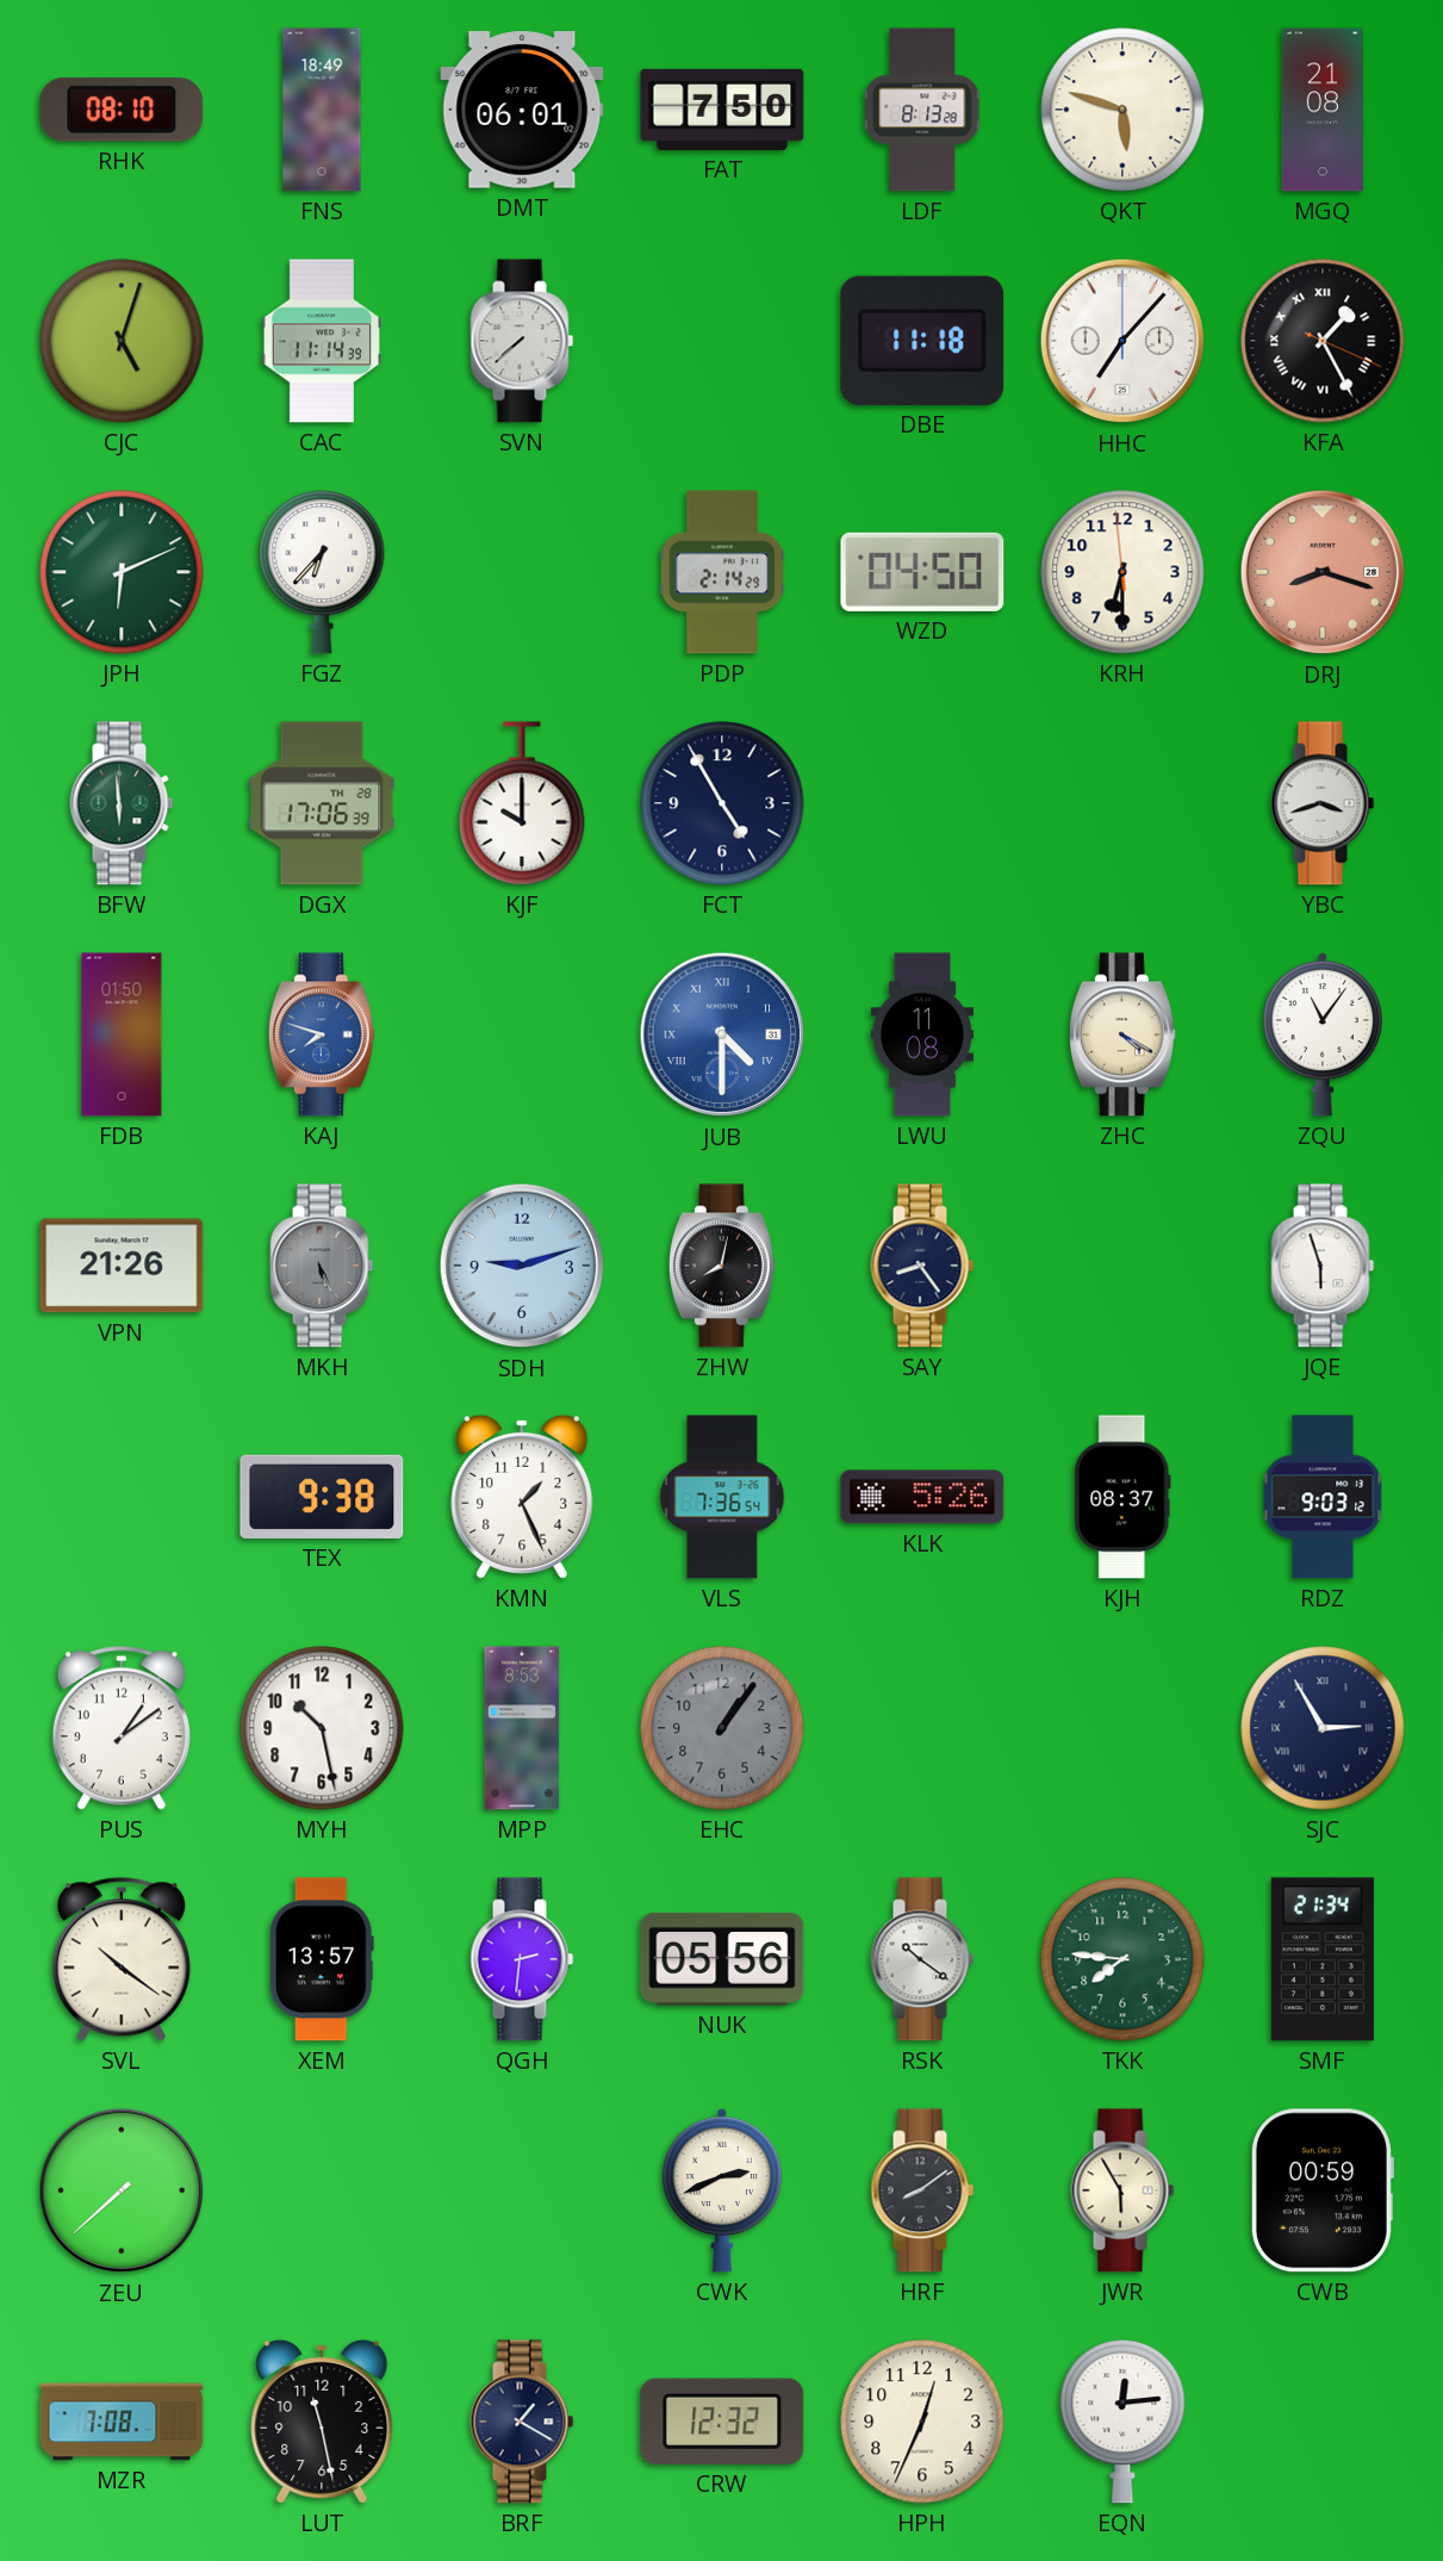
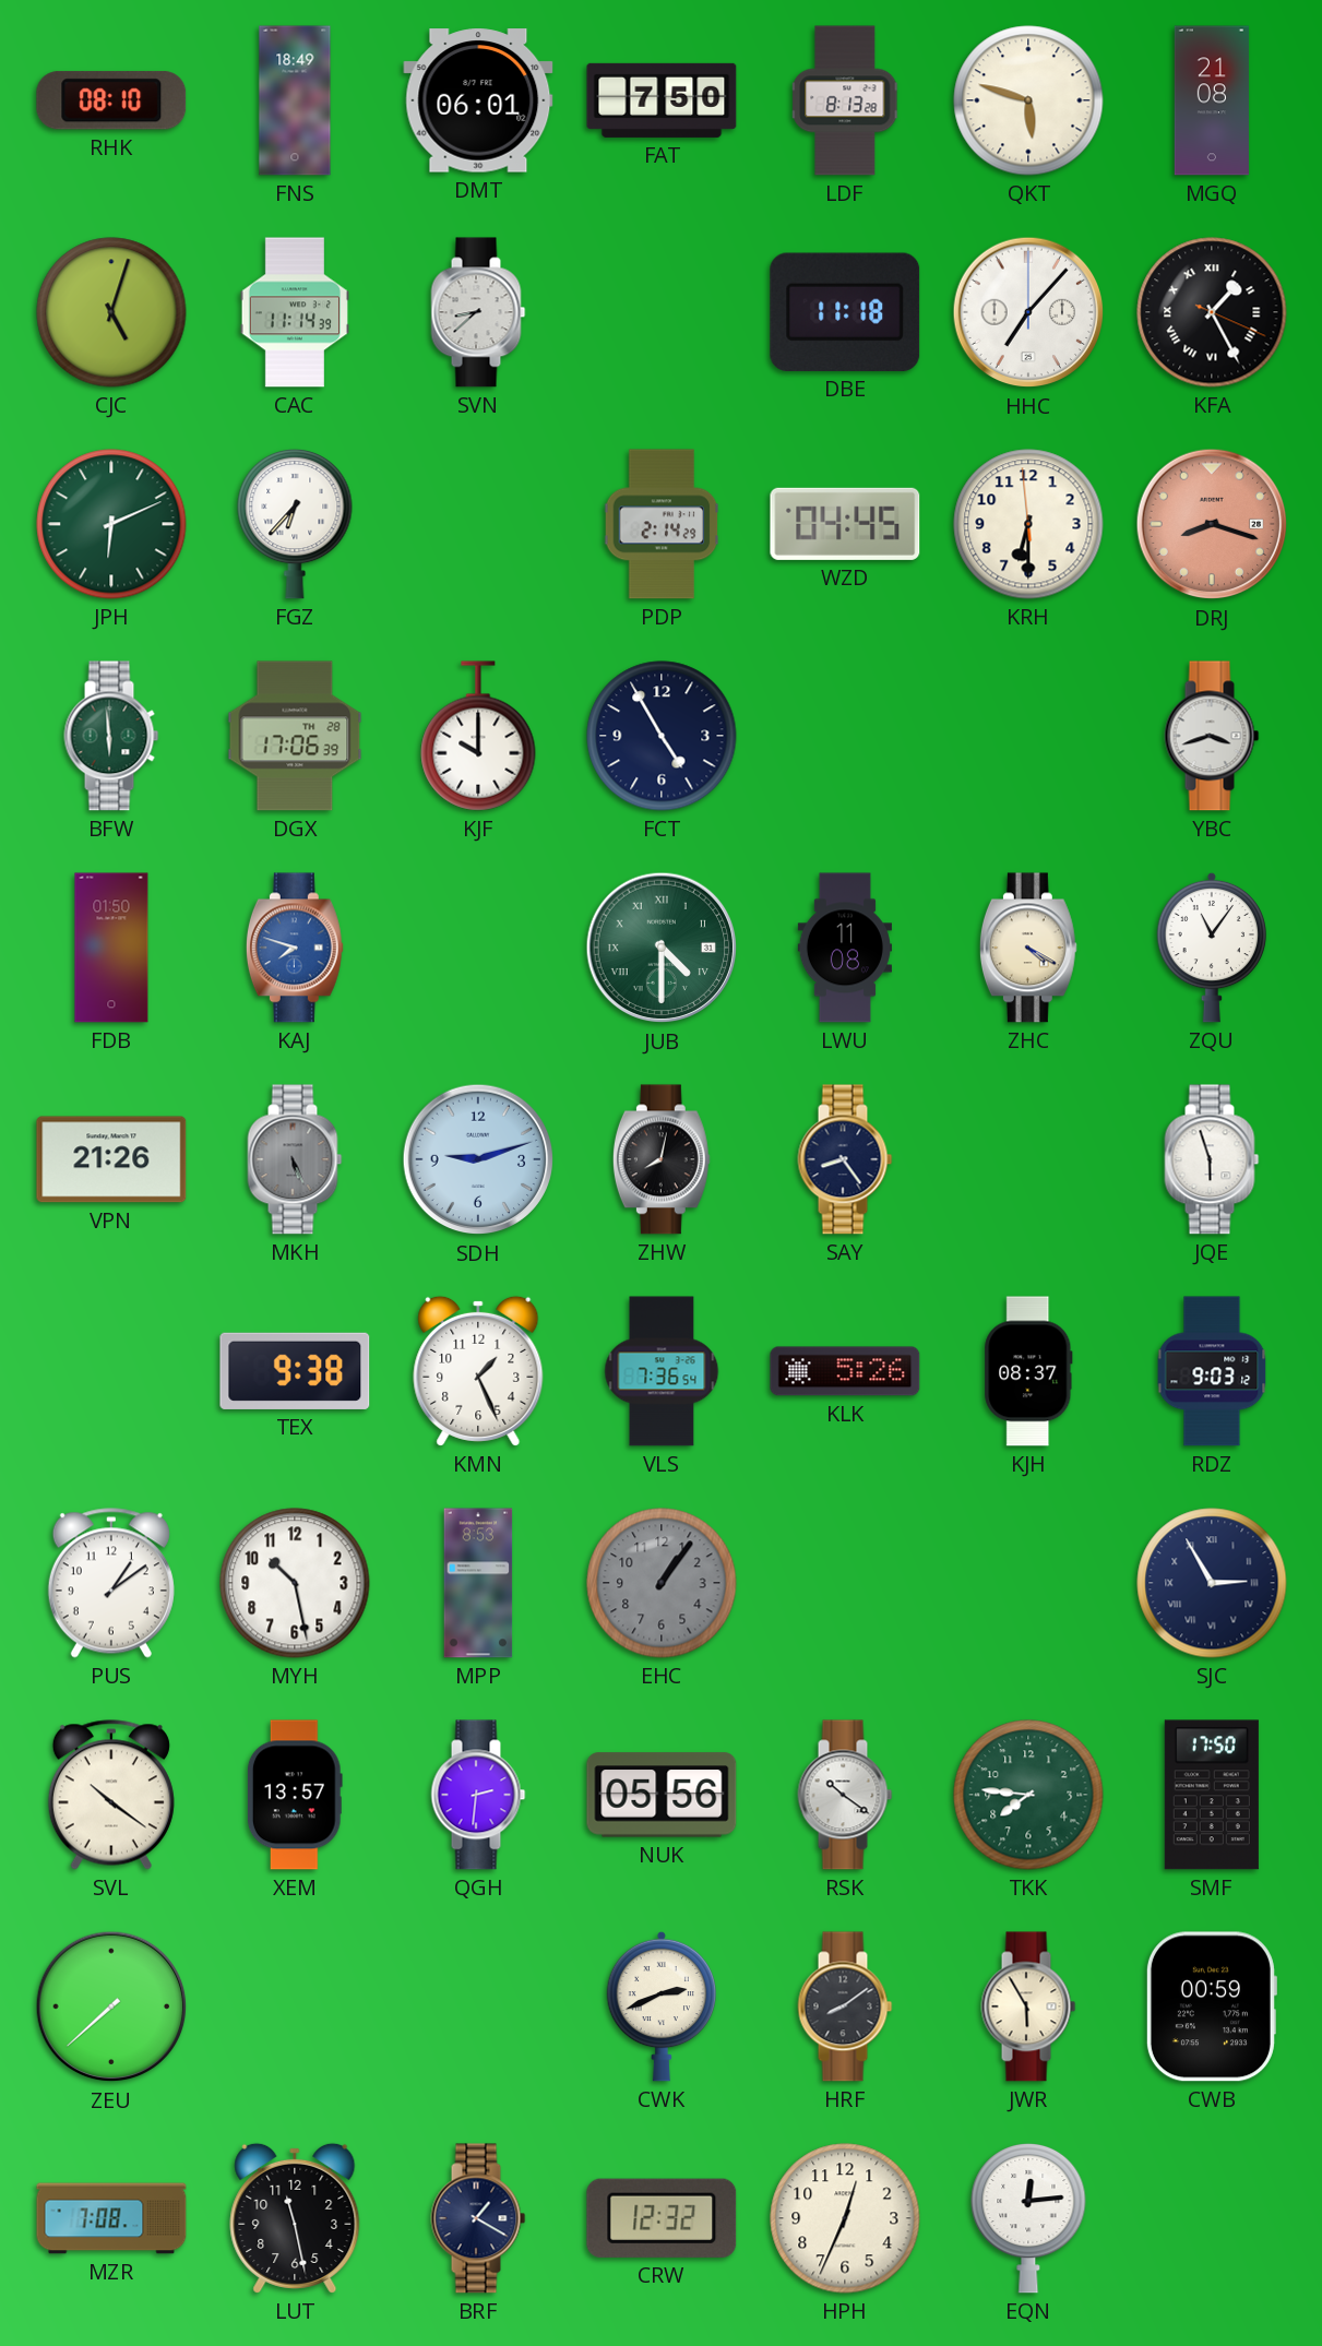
SVN: 7:38 -> 8:38
WZD: 04:50 -> 04:45
JUB dial: blue -> green
SMF: 21:34 -> 17:50
